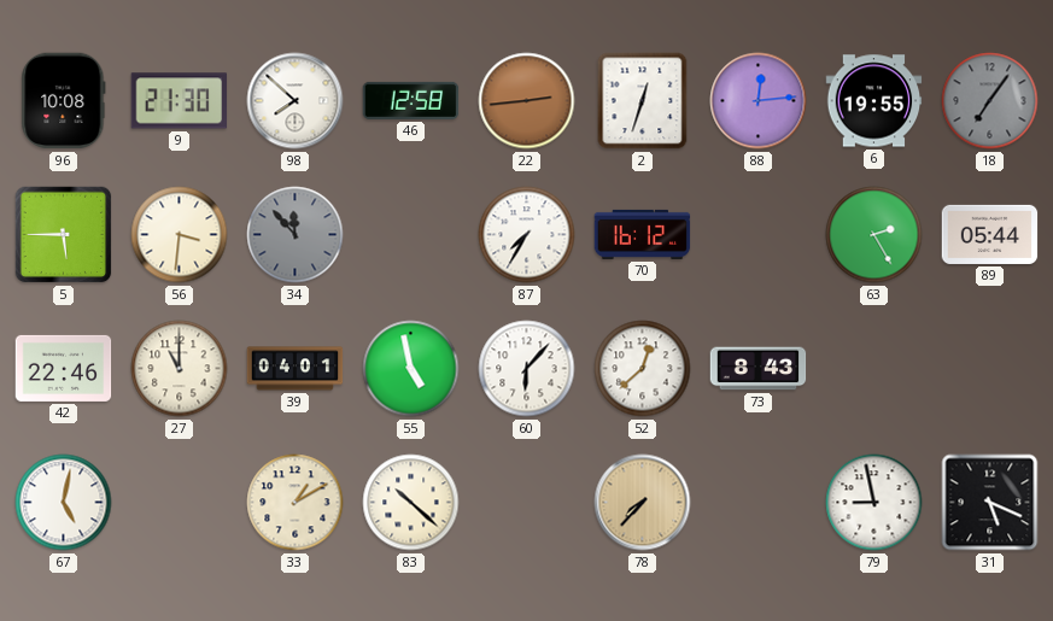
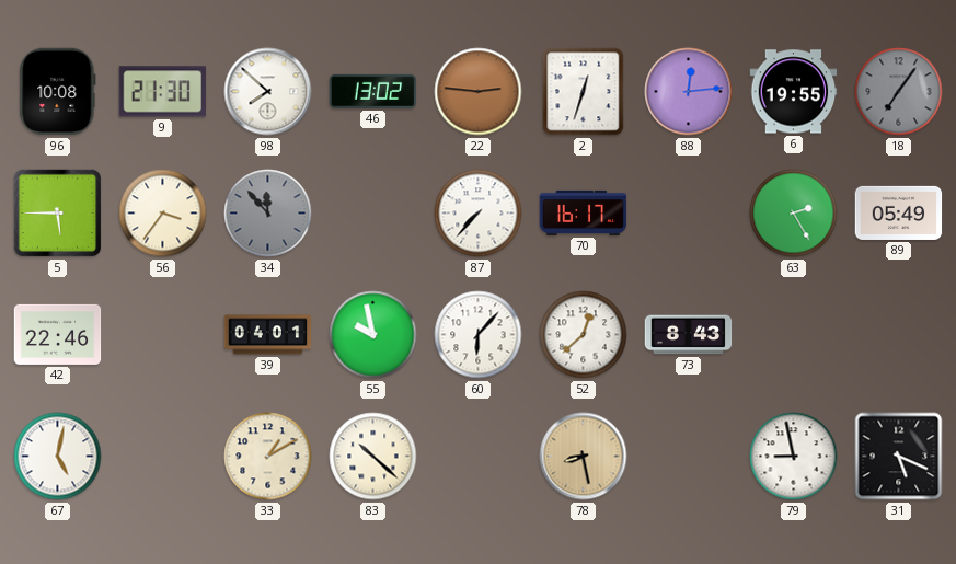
46: 12:58 -> 13:02
22: 2:44 -> 2:46
56: 3:31 -> 3:36
87: 7:35 -> 7:37
70: 16:12 -> 16:17
89: 05:44 -> 05:49
27: 11:00 -> none
55: 4:58 -> 9:58
78: 7:37 -> 8:28
